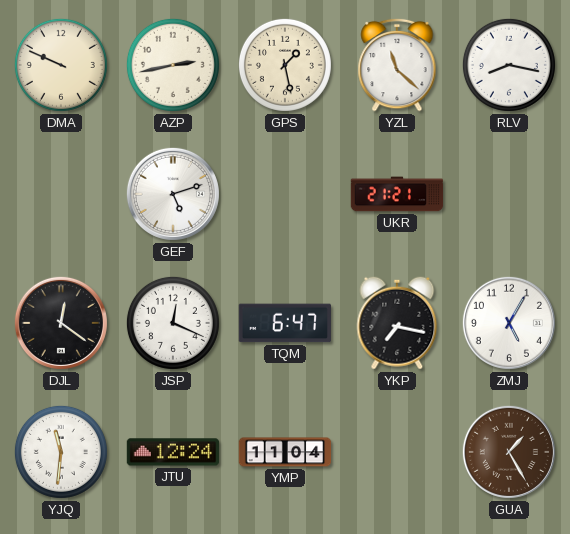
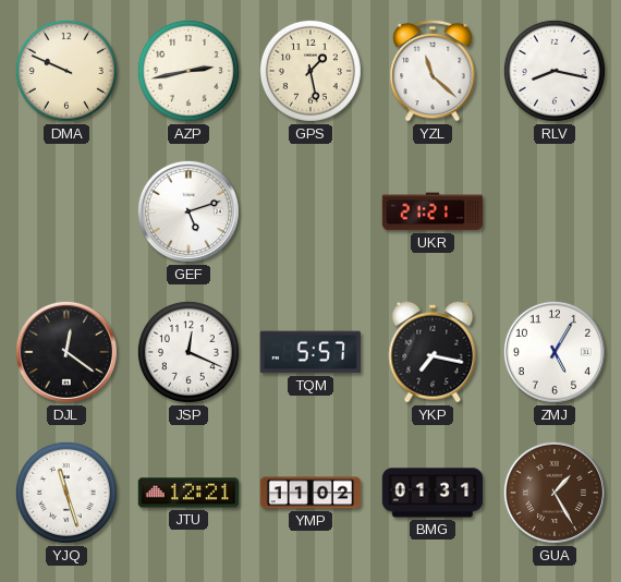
TQM: 6:47 -> 5:57
YJQ: 11:31 -> 11:27
JTU: 12:24 -> 12:21
YMP: 11:04 -> 11:02
BMG: none -> 01:31
